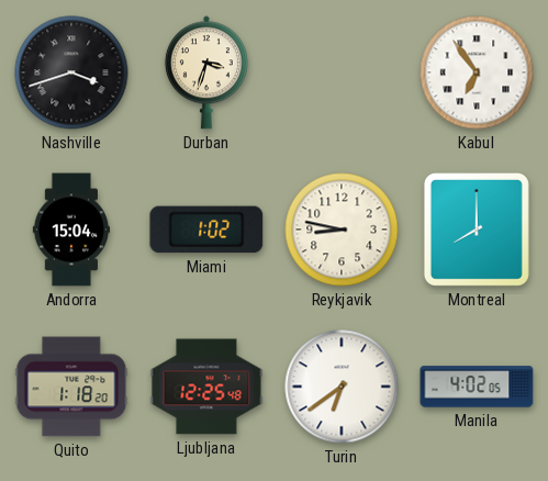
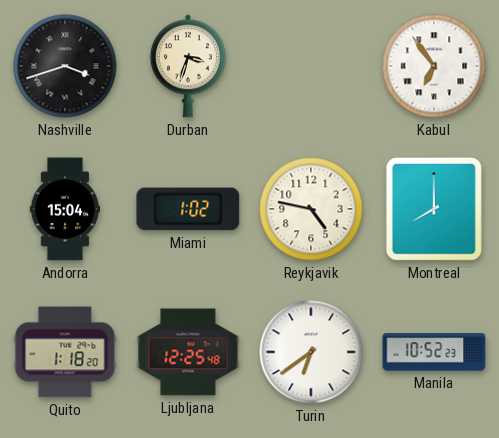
Reykjavik: 8:47 -> 4:47
Manila: 4:02 -> 10:52
